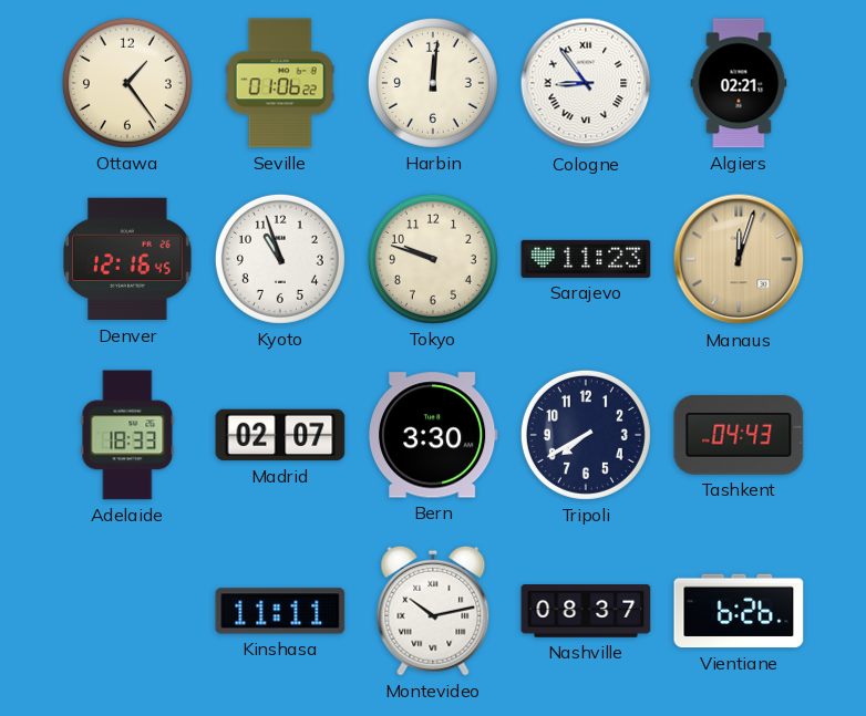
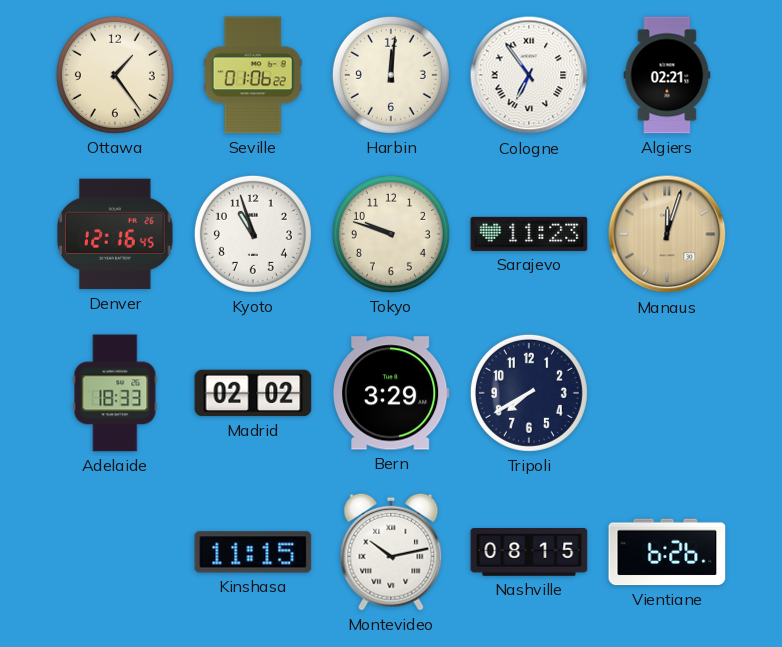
Cologne: 8:54 -> 6:54
Madrid: 02:07 -> 02:02
Bern: 3:30 -> 3:29
Tashkent: 04:43 -> none
Kinshasa: 11:11 -> 11:15
Nashville: 08:37 -> 08:15
